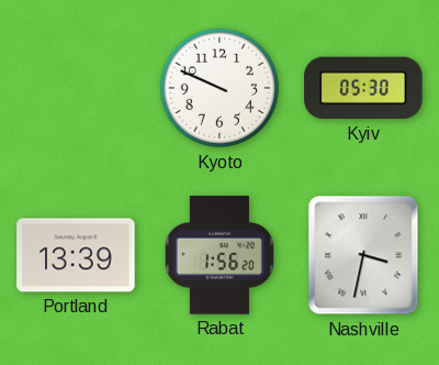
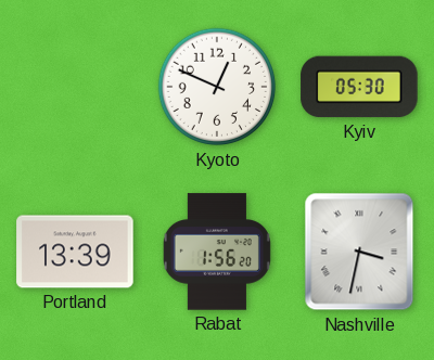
Kyoto: 9:49 -> 12:49
